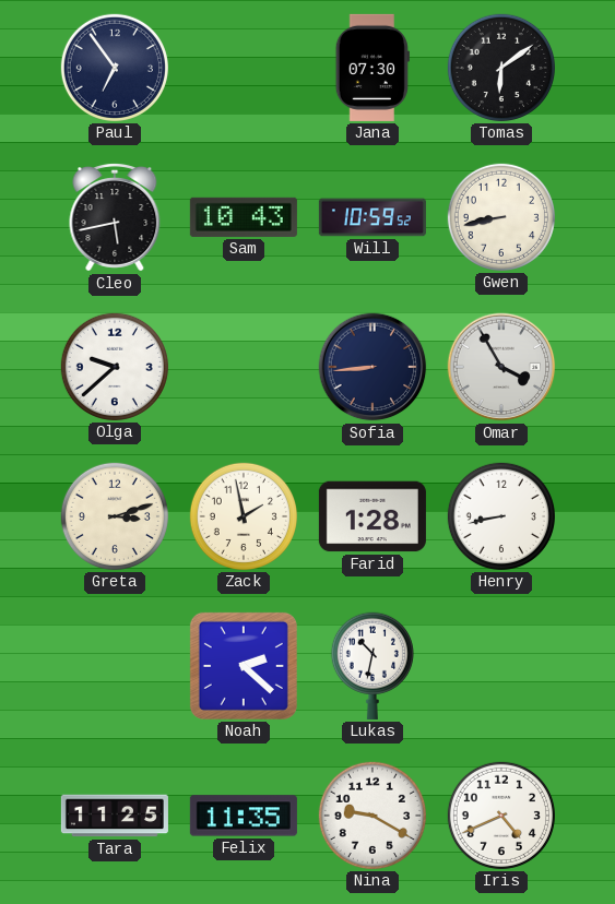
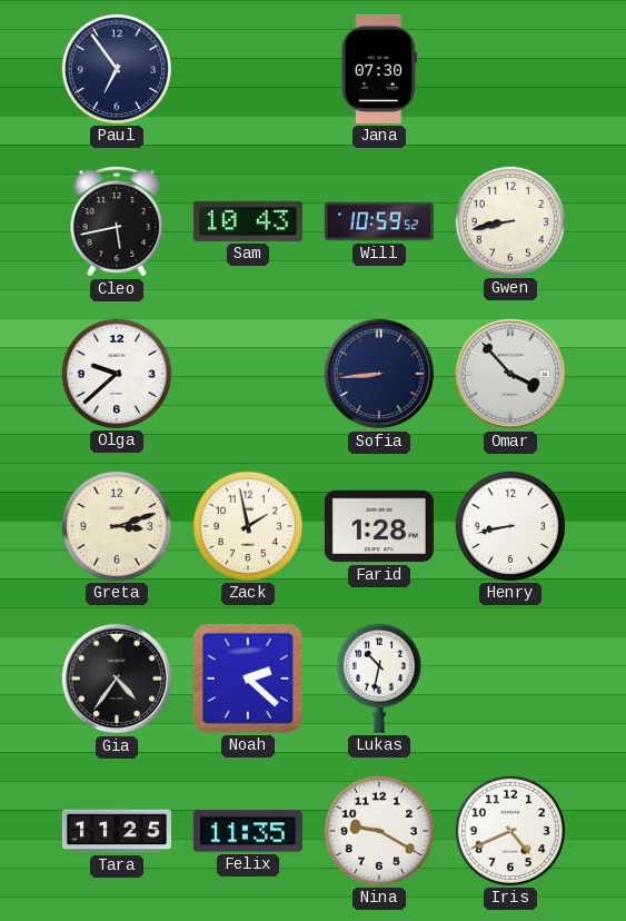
Tomas: 6:09 -> none
Omar: 3:55 -> 3:53
Gia: none -> 4:36
